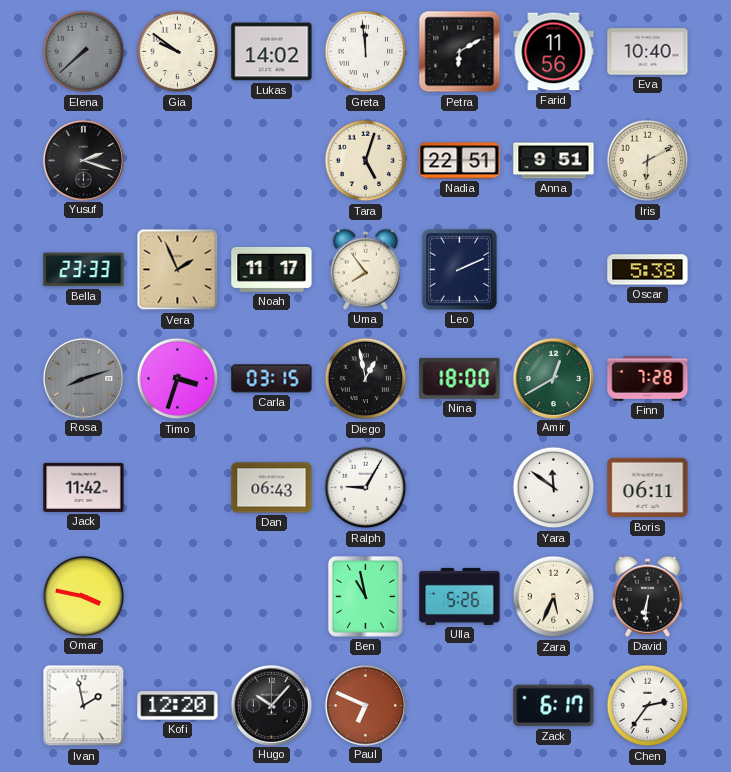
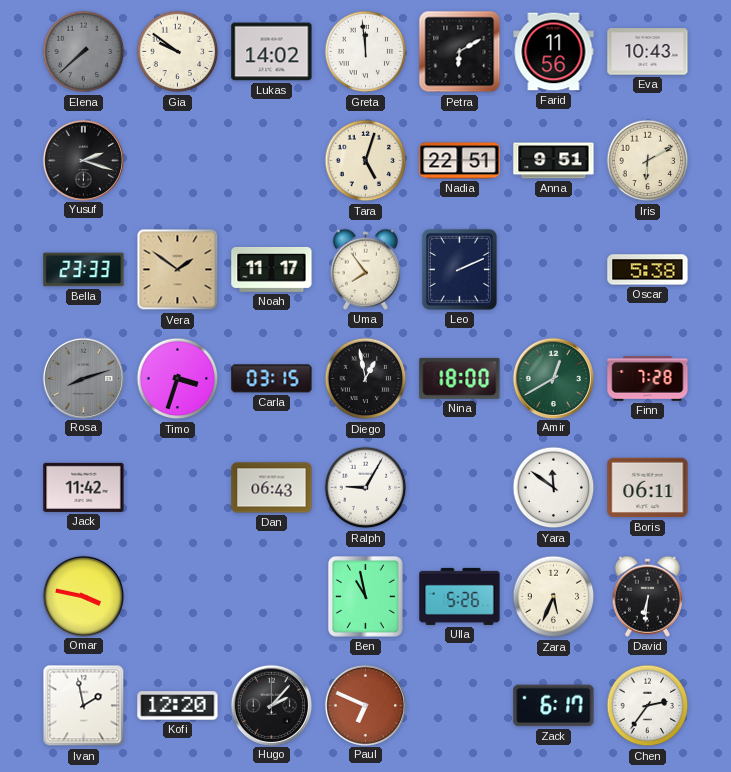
Eva: 10:40 -> 10:43
Vera: 1:56 -> 1:51
Hugo: 10:07 -> 2:07
